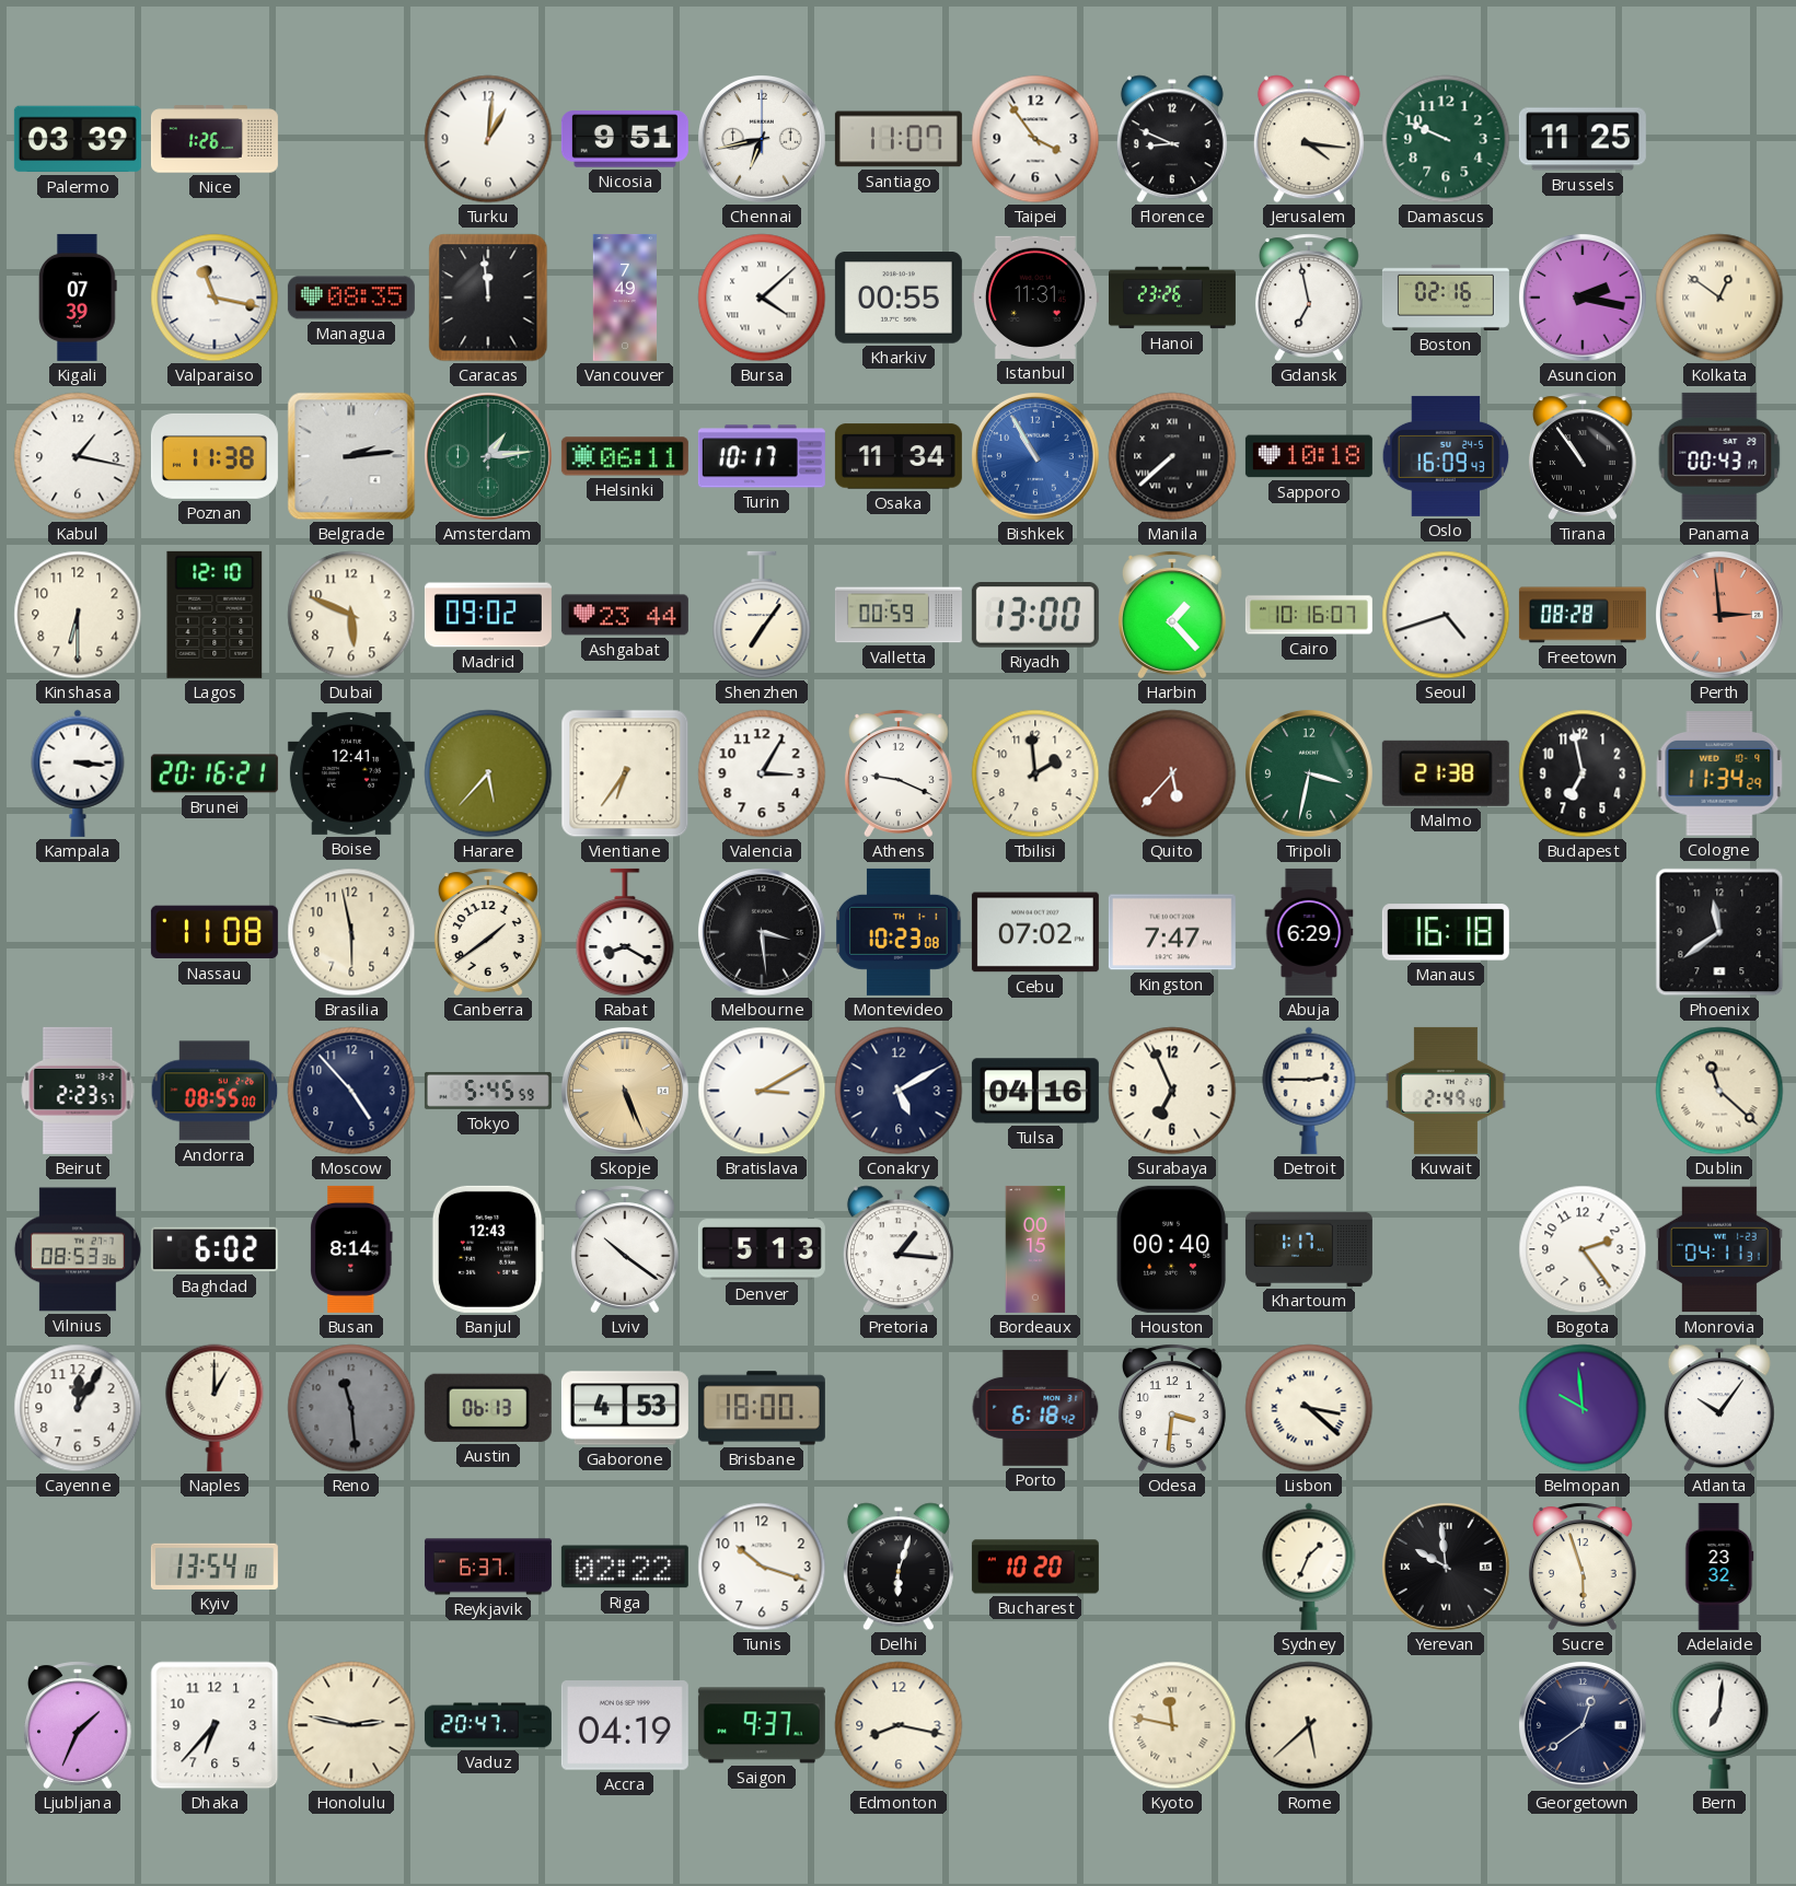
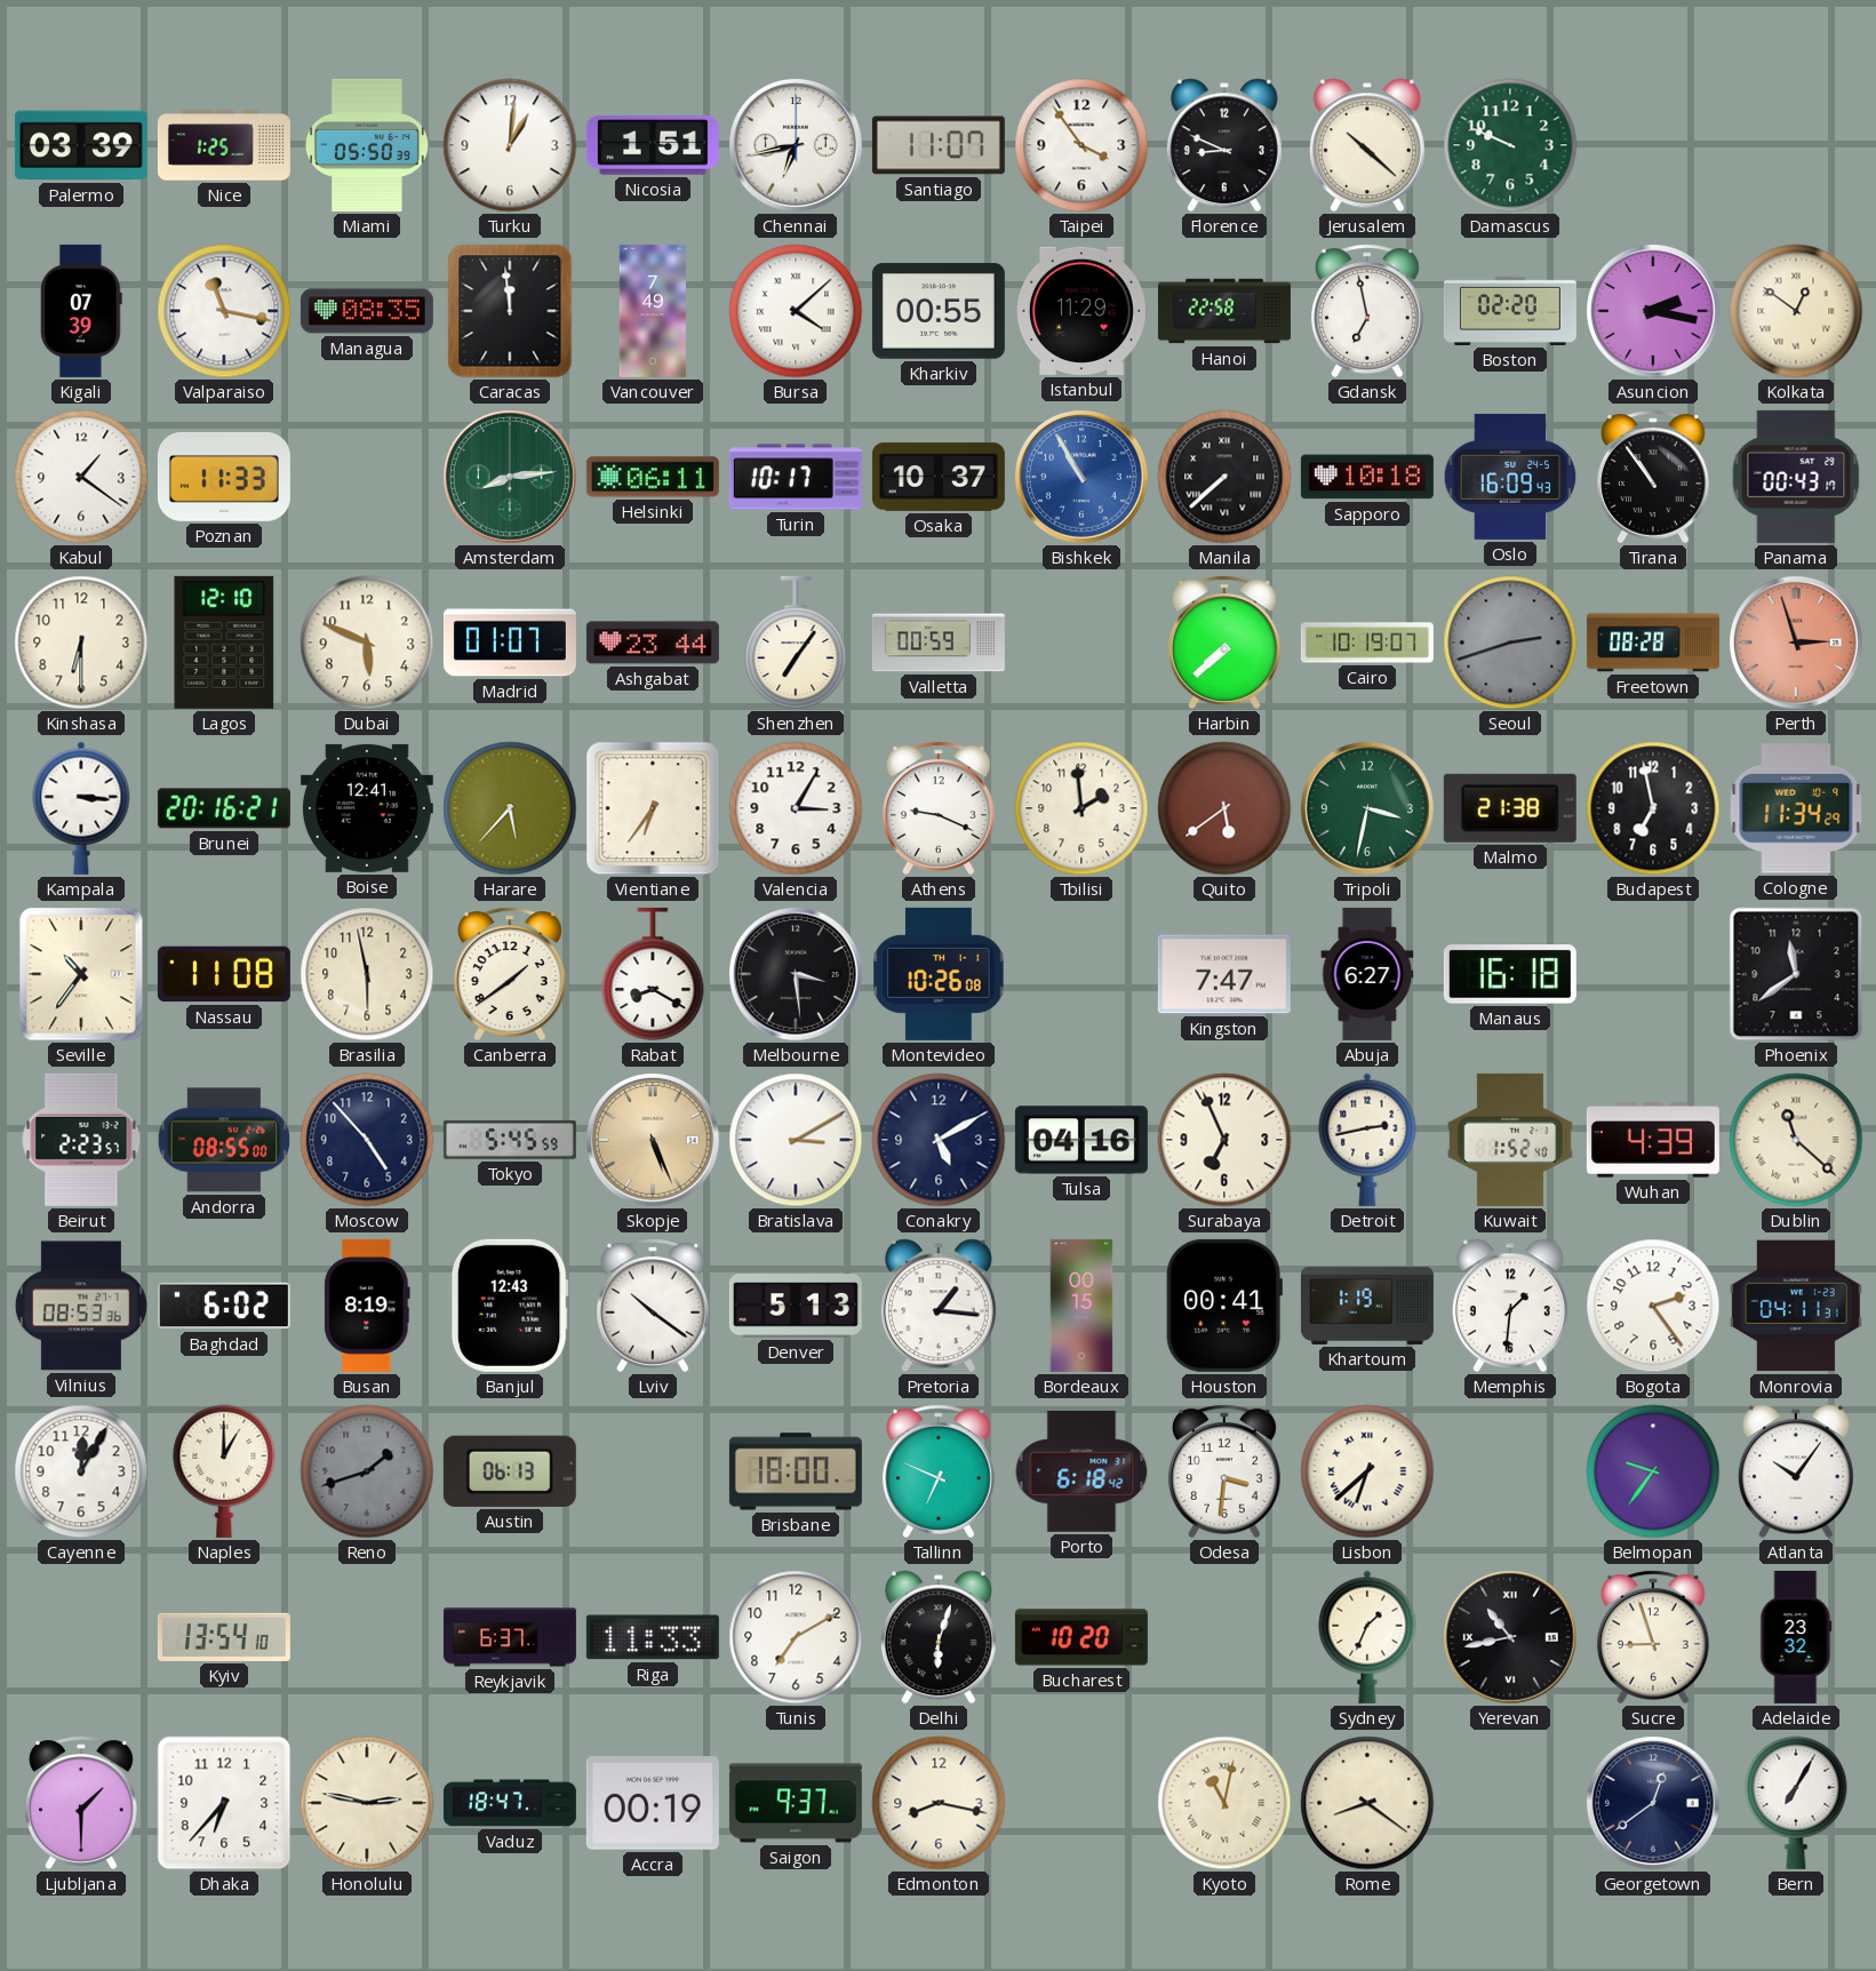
Nice: 1:26 -> 1:25
Miami: none -> 05:50
Nicosia: 9:51 -> 1:51
Jerusalem: 4:16 -> 10:22
Brussels: 11:25 -> none
Istanbul: 11:31 -> 11:29
Hanoi: 23:26 -> 22:58
Boston: 02:16 -> 02:20
Kabul: 1:17 -> 1:21
Poznan: 11:38 -> 11:33
Belgrade: 2:14 -> none
Amsterdam: 1:14 -> 8:14
Osaka: 11:34 -> 10:37
Madrid: 09:02 -> 01:07
Riyadh: 13:00 -> none
Harbin: 1:23 -> 7:38
Cairo: 10:16 -> 10:19
Seoul: 4:42 -> 2:42
Seoul dial: white -> grey
Perth: 2:59 -> 2:57
Quito: 5:37 -> 5:39
Seville: none -> 10:36
Montevideo: 10:23 -> 10:26
Cebu: 07:02 -> none
Abuja: 6:29 -> 6:27
Detroit: 2:45 -> 2:43
Kuwait: 2:49 -> 1:52
Wuhan: none -> 4:39
Busan: 8:14 -> 8:19
Houston: 00:40 -> 00:41
Khartoum: 1:17 -> 1:19
Memphis: none -> 1:31
Reno: 11:29 -> 1:42
Gaborone: 4:53 -> none
Tallinn: none -> 6:49
Lisbon: 3:22 -> 6:38
Belmopan: 9:59 -> 9:36
Riga: 02:22 -> 11:33
Tunis: 10:18 -> 7:10
Yerevan: 9:59 -> 10:43
Sucre: 5:57 -> 8:57
Ljubljana: 1:34 -> 1:30
Vaduz: 20:47 -> 18:47
Accra: 04:19 -> 00:19
Kyoto: 11:47 -> 11:02
Rome: 5:38 -> 8:21
Bern: 7:01 -> 7:05
